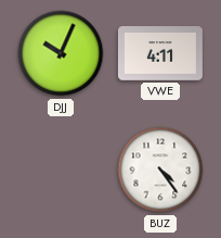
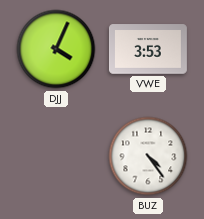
DJJ: 10:04 -> 4:04
VWE: 4:11 -> 3:53
